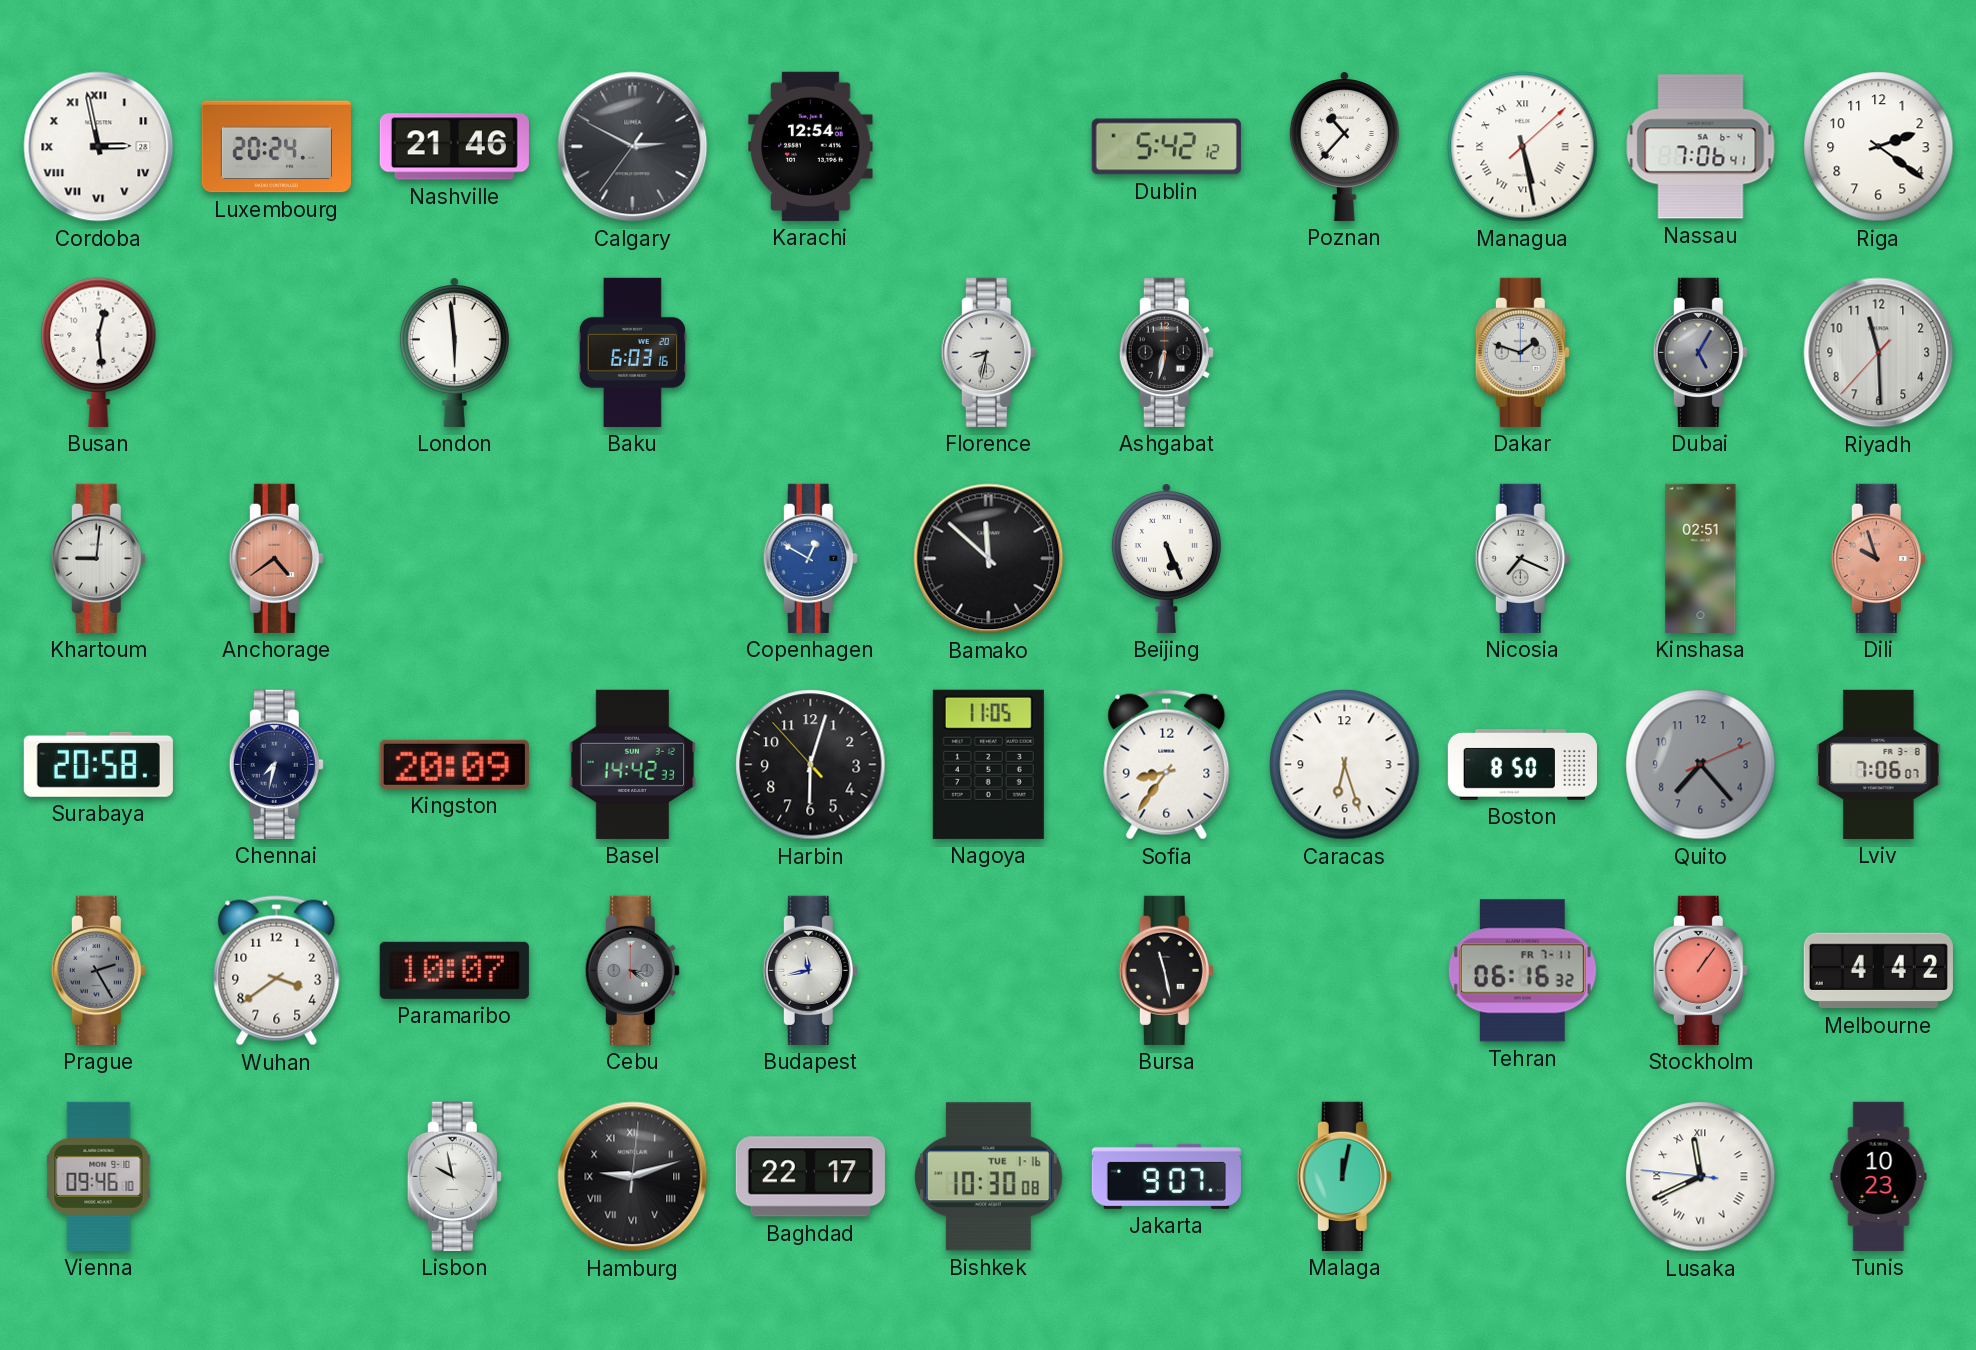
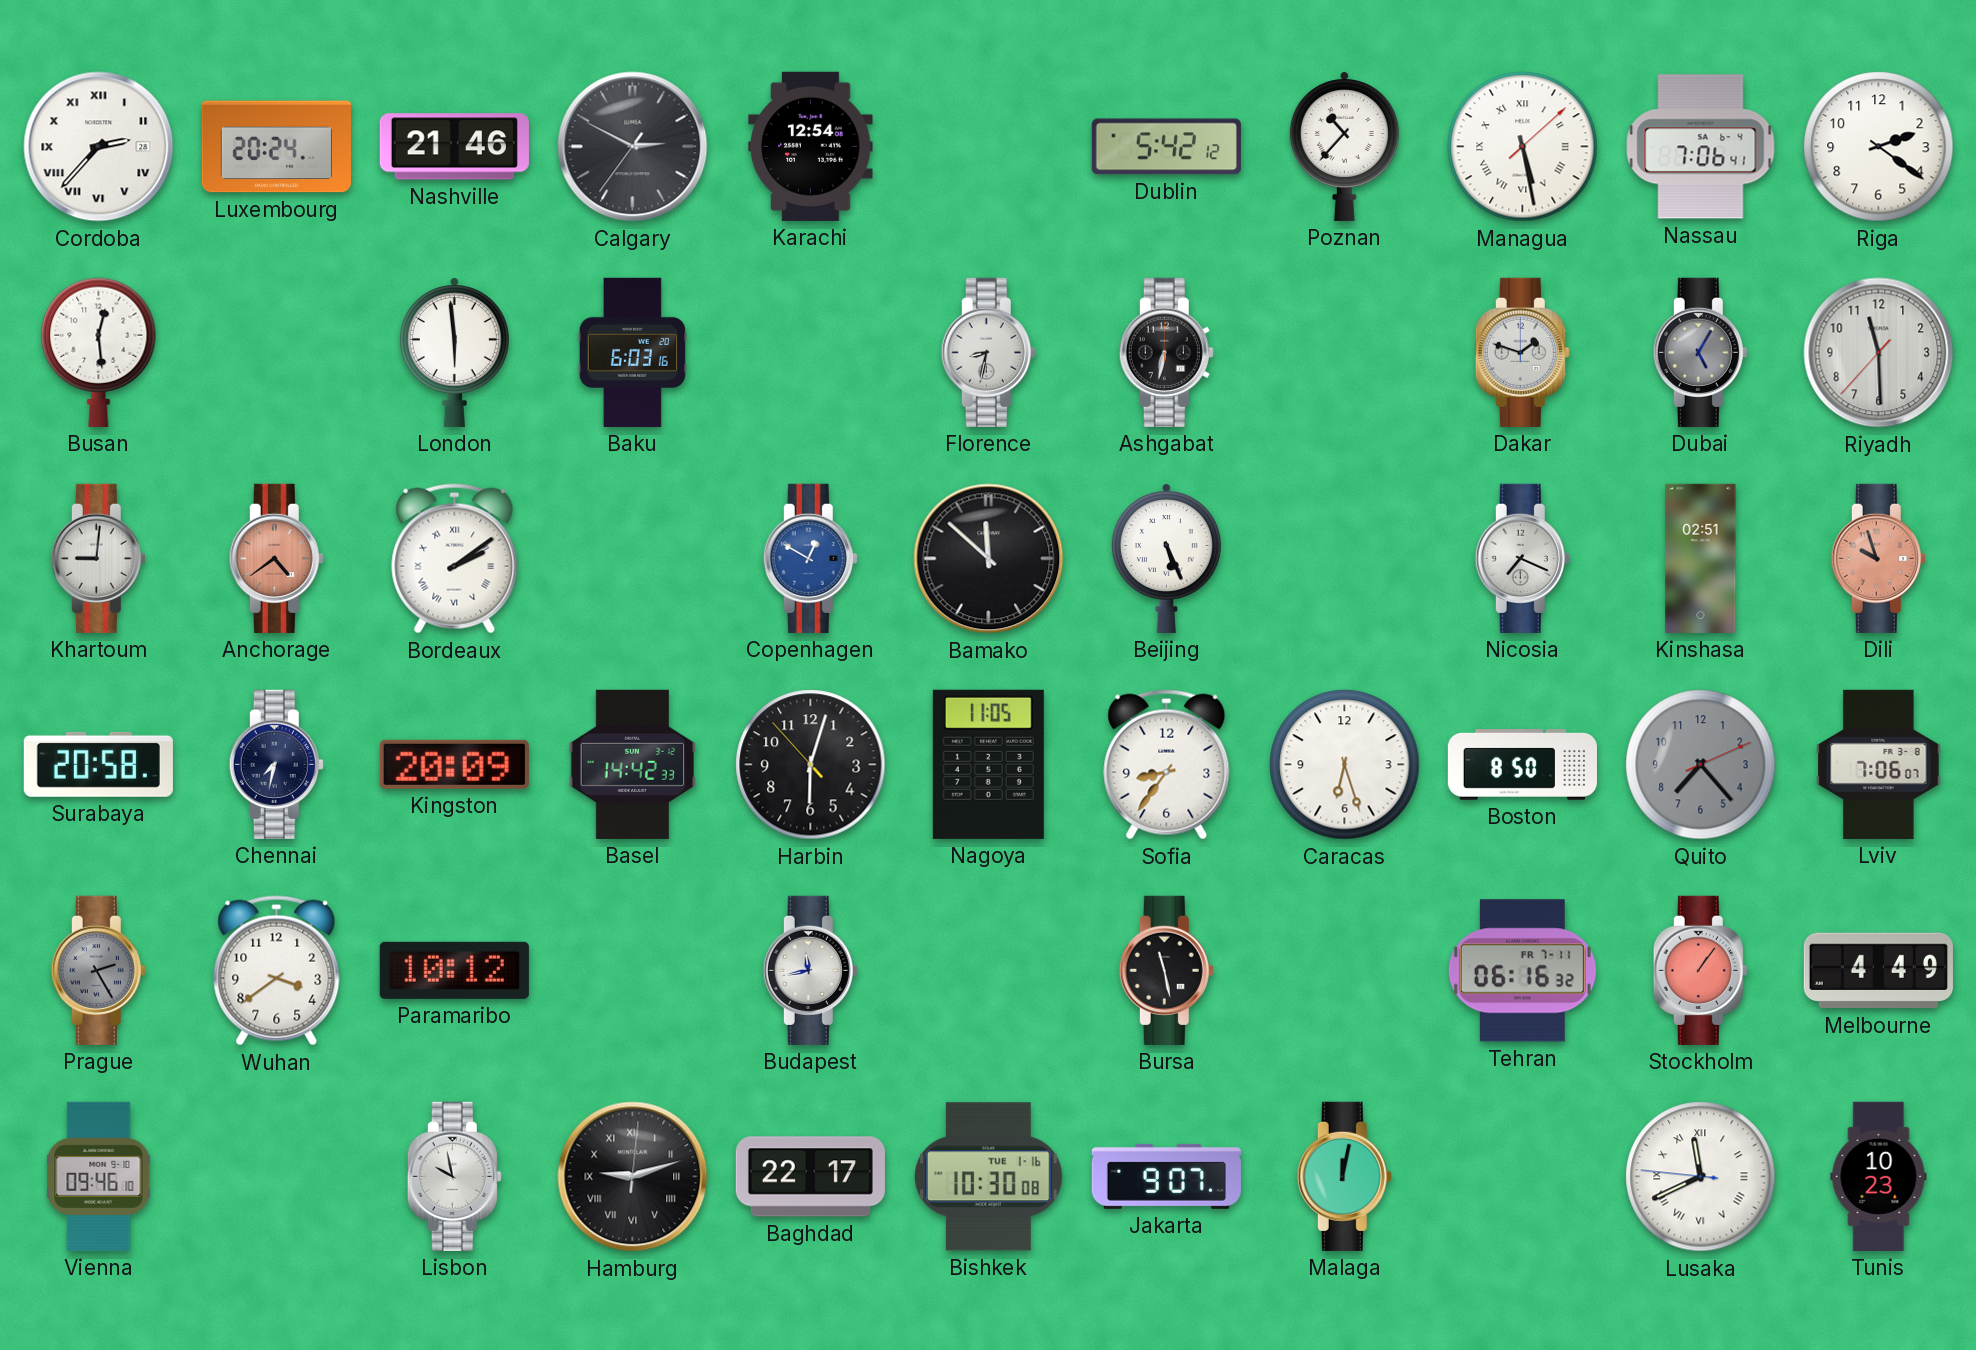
Cordoba: 2:58 -> 2:37
Bordeaux: none -> 2:09
Paramaribo: 10:07 -> 10:12
Cebu: 3:21 -> none
Melbourne: 4:42 -> 4:49
